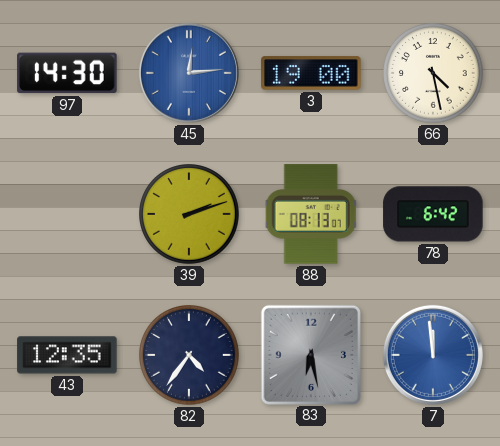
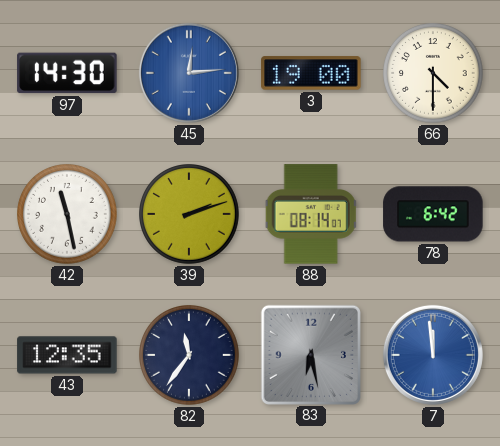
66: 4:28 -> 4:30
42: none -> 11:28
88: 08:13 -> 08:14
82: 4:36 -> 11:36
